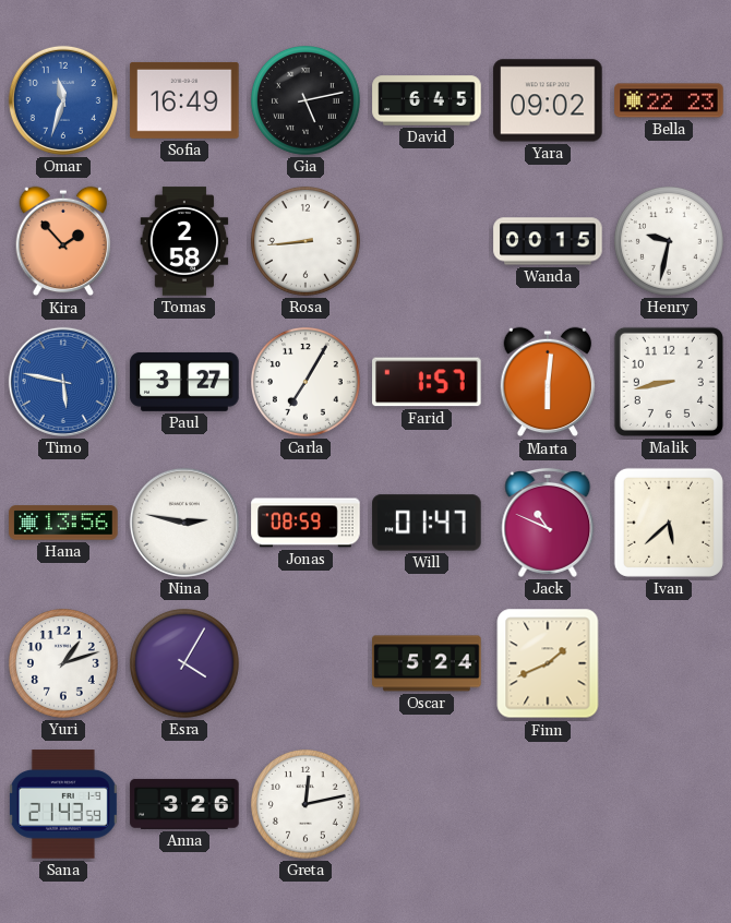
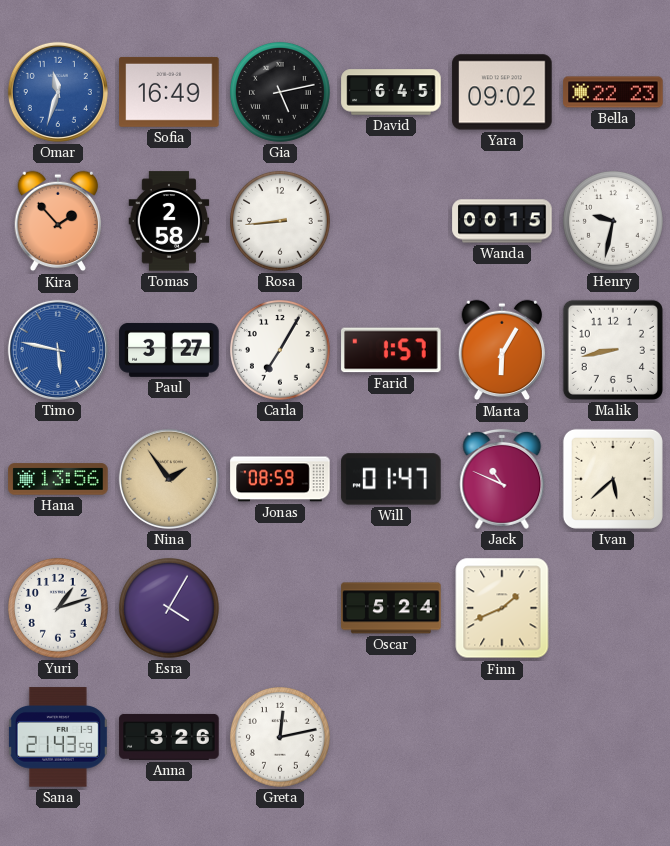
Marta: 6:01 -> 6:05
Nina: 2:47 -> 1:54
Nina dial: white -> champagne
